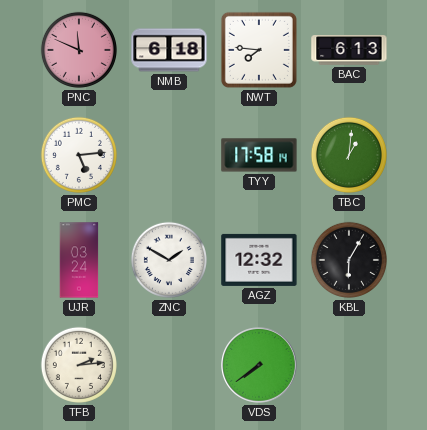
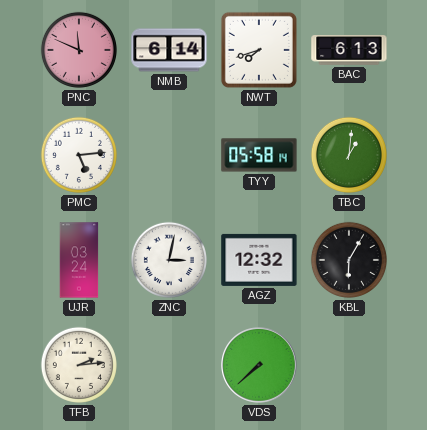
NMB: 6:18 -> 6:14
NWT: 7:46 -> 7:42
TYY: 17:58 -> 05:58
ZNC: 1:50 -> 3:02
VDS: 7:39 -> 7:38
